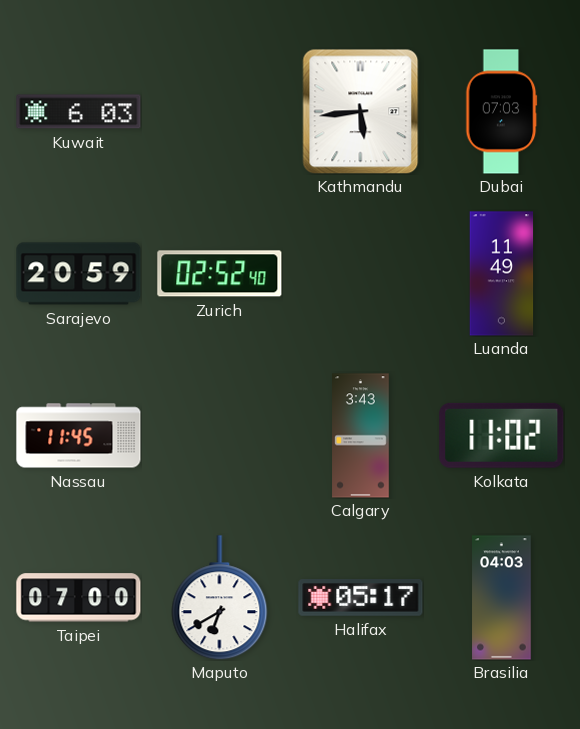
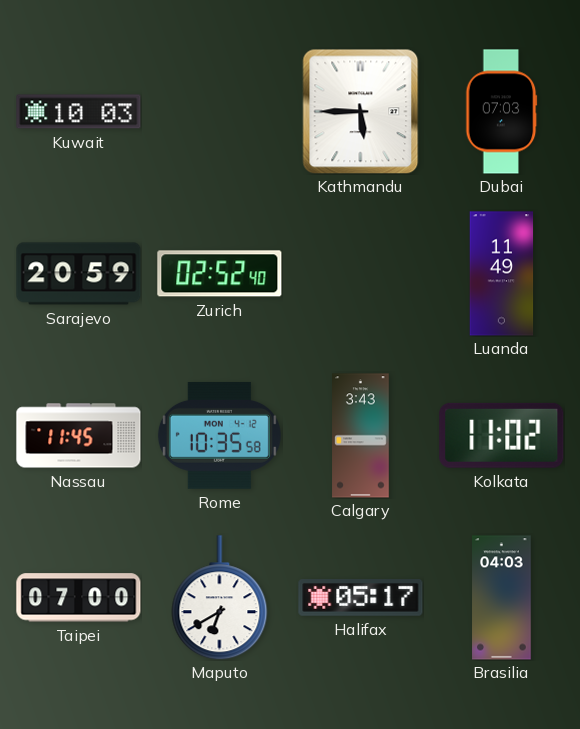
Kuwait: 6:03 -> 10:03
Kathmandu: 5:44 -> 5:45
Rome: none -> 10:35
